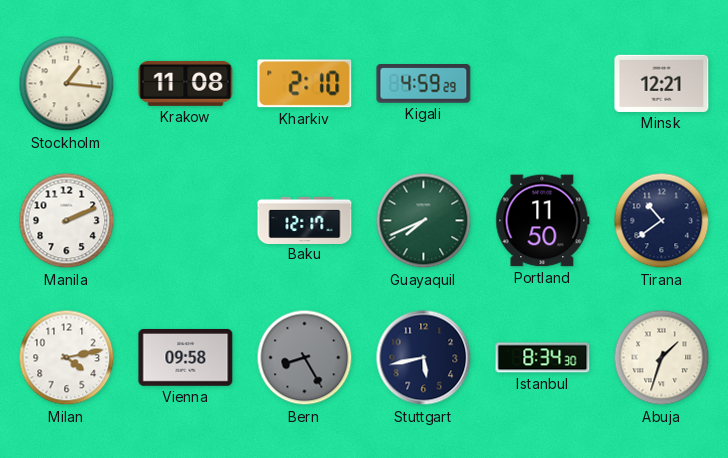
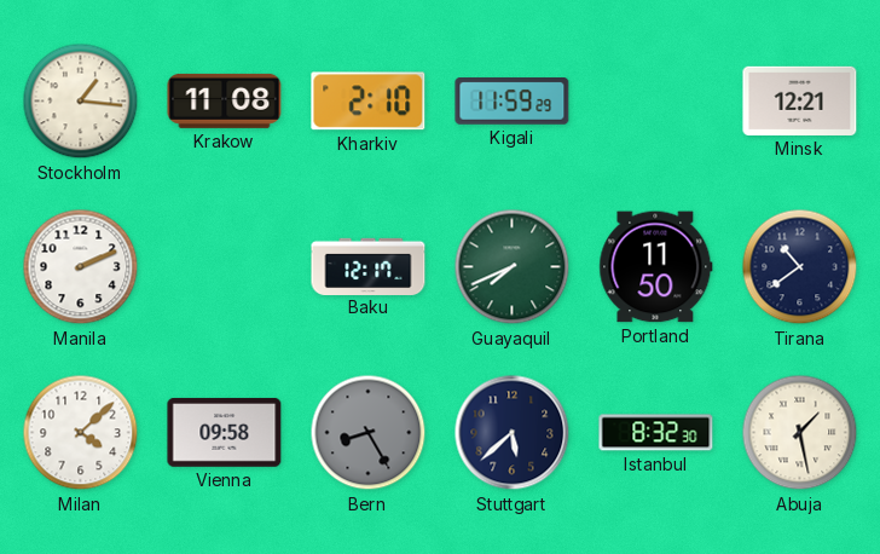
Kigali: 4:59 -> 11:59
Milan: 4:13 -> 4:08
Stuttgart: 5:43 -> 5:38
Istanbul: 8:34 -> 8:32
Abuja: 1:33 -> 1:28
